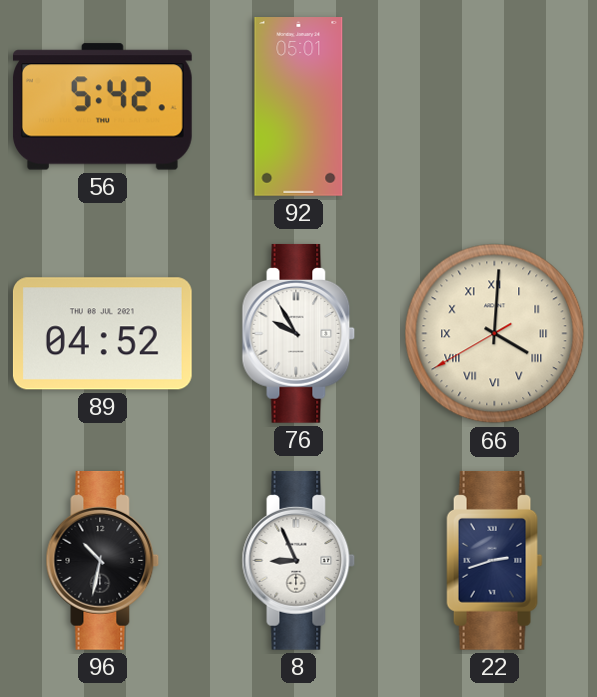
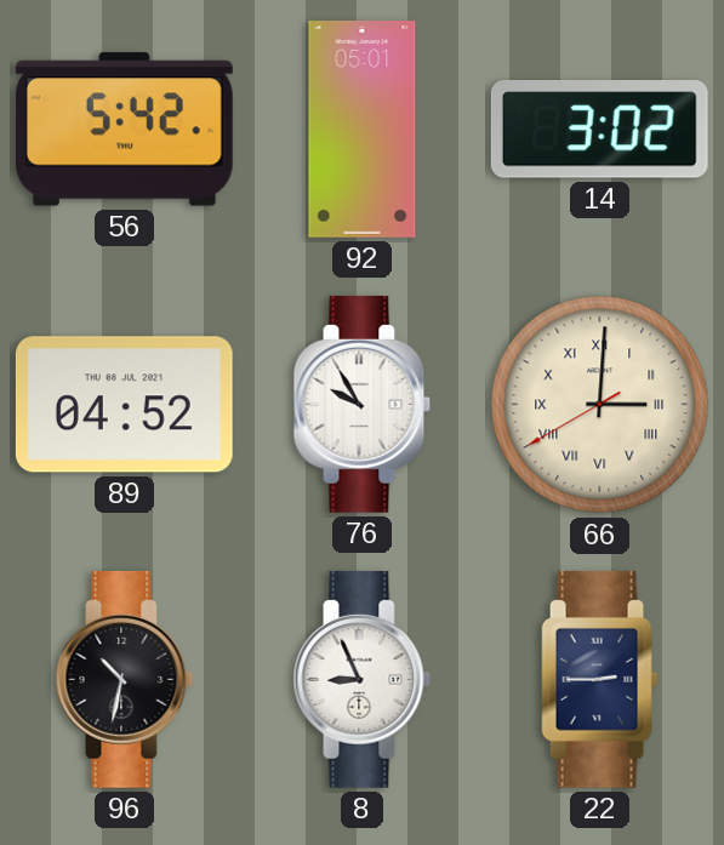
14: none -> 3:02
66: 4:00 -> 3:00
22: 2:42 -> 2:45
